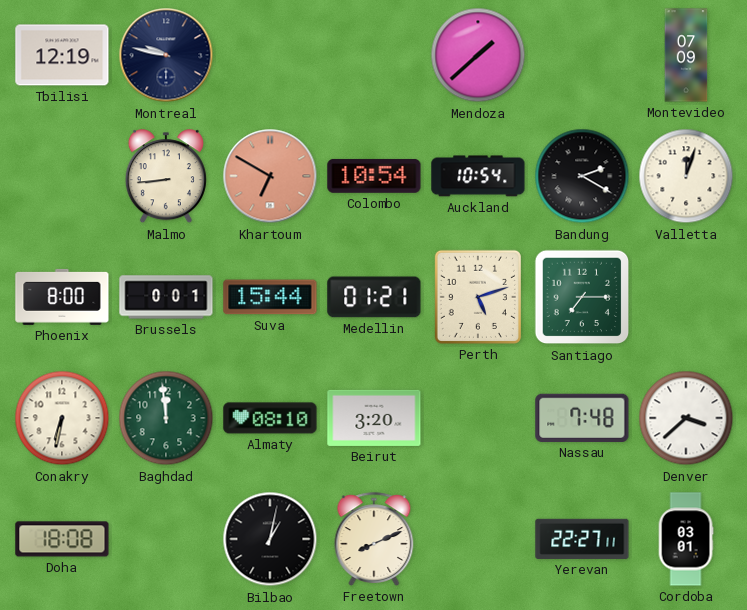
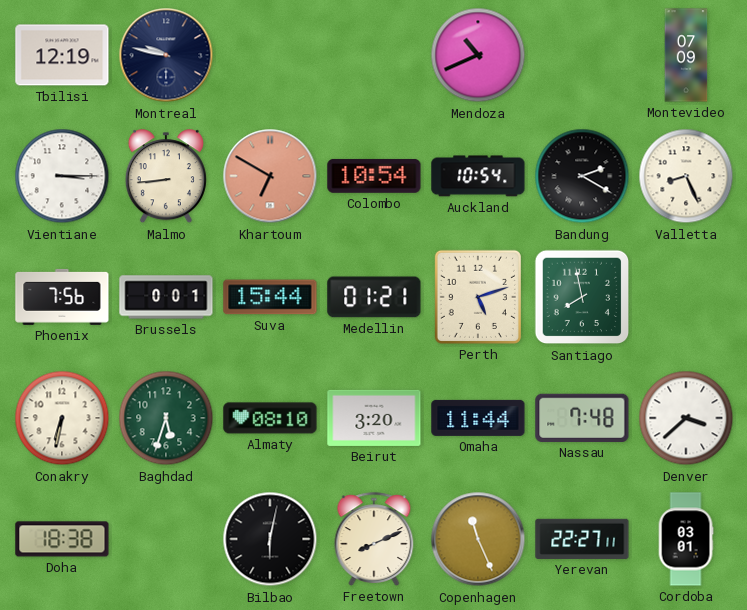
Mendoza: 1:38 -> 10:41
Vientiane: none -> 3:15
Valletta: 12:03 -> 8:26
Phoenix: 8:00 -> 7:56
Santiago: 7:15 -> 7:58
Baghdad: 11:59 -> 5:33
Omaha: none -> 11:44
Doha: 18:08 -> 18:38
Bilbao: 1:02 -> 6:02
Copenhagen: none -> 11:26
